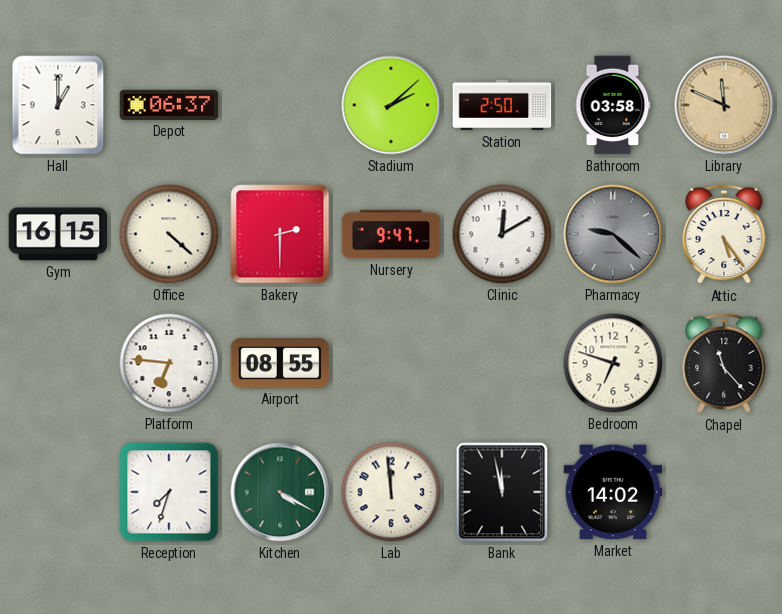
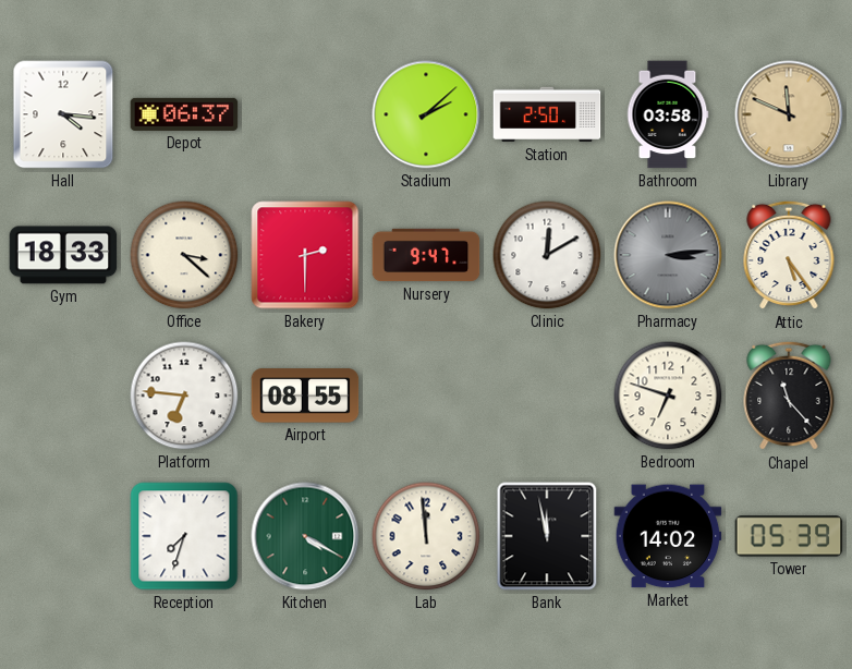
Hall: 1:00 -> 4:16
Gym: 16:15 -> 18:33
Office: 4:22 -> 3:22
Pharmacy: 9:22 -> 3:14
Tower: none -> 05:39
